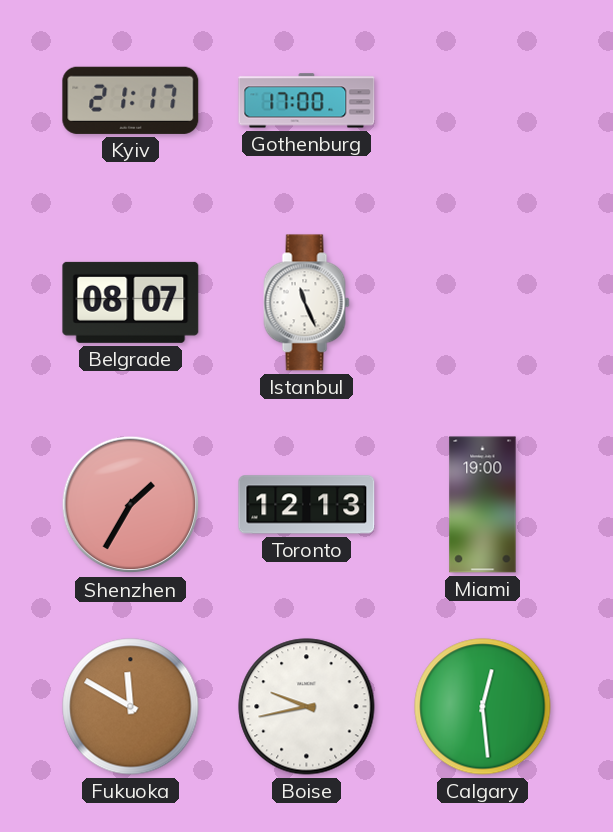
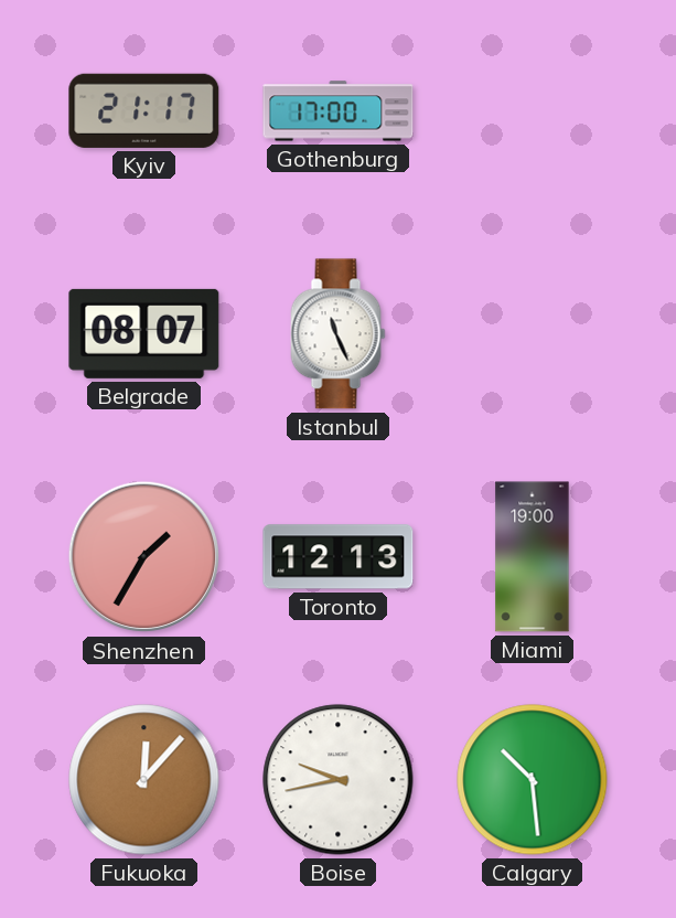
Fukuoka: 11:50 -> 12:07
Calgary: 12:29 -> 10:29
